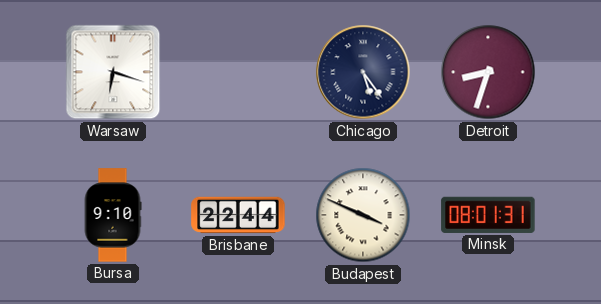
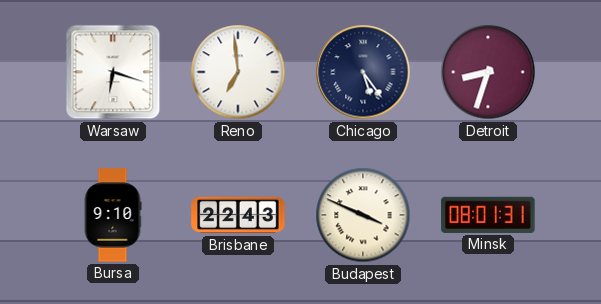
Reno: none -> 6:59
Brisbane: 22:44 -> 22:43
